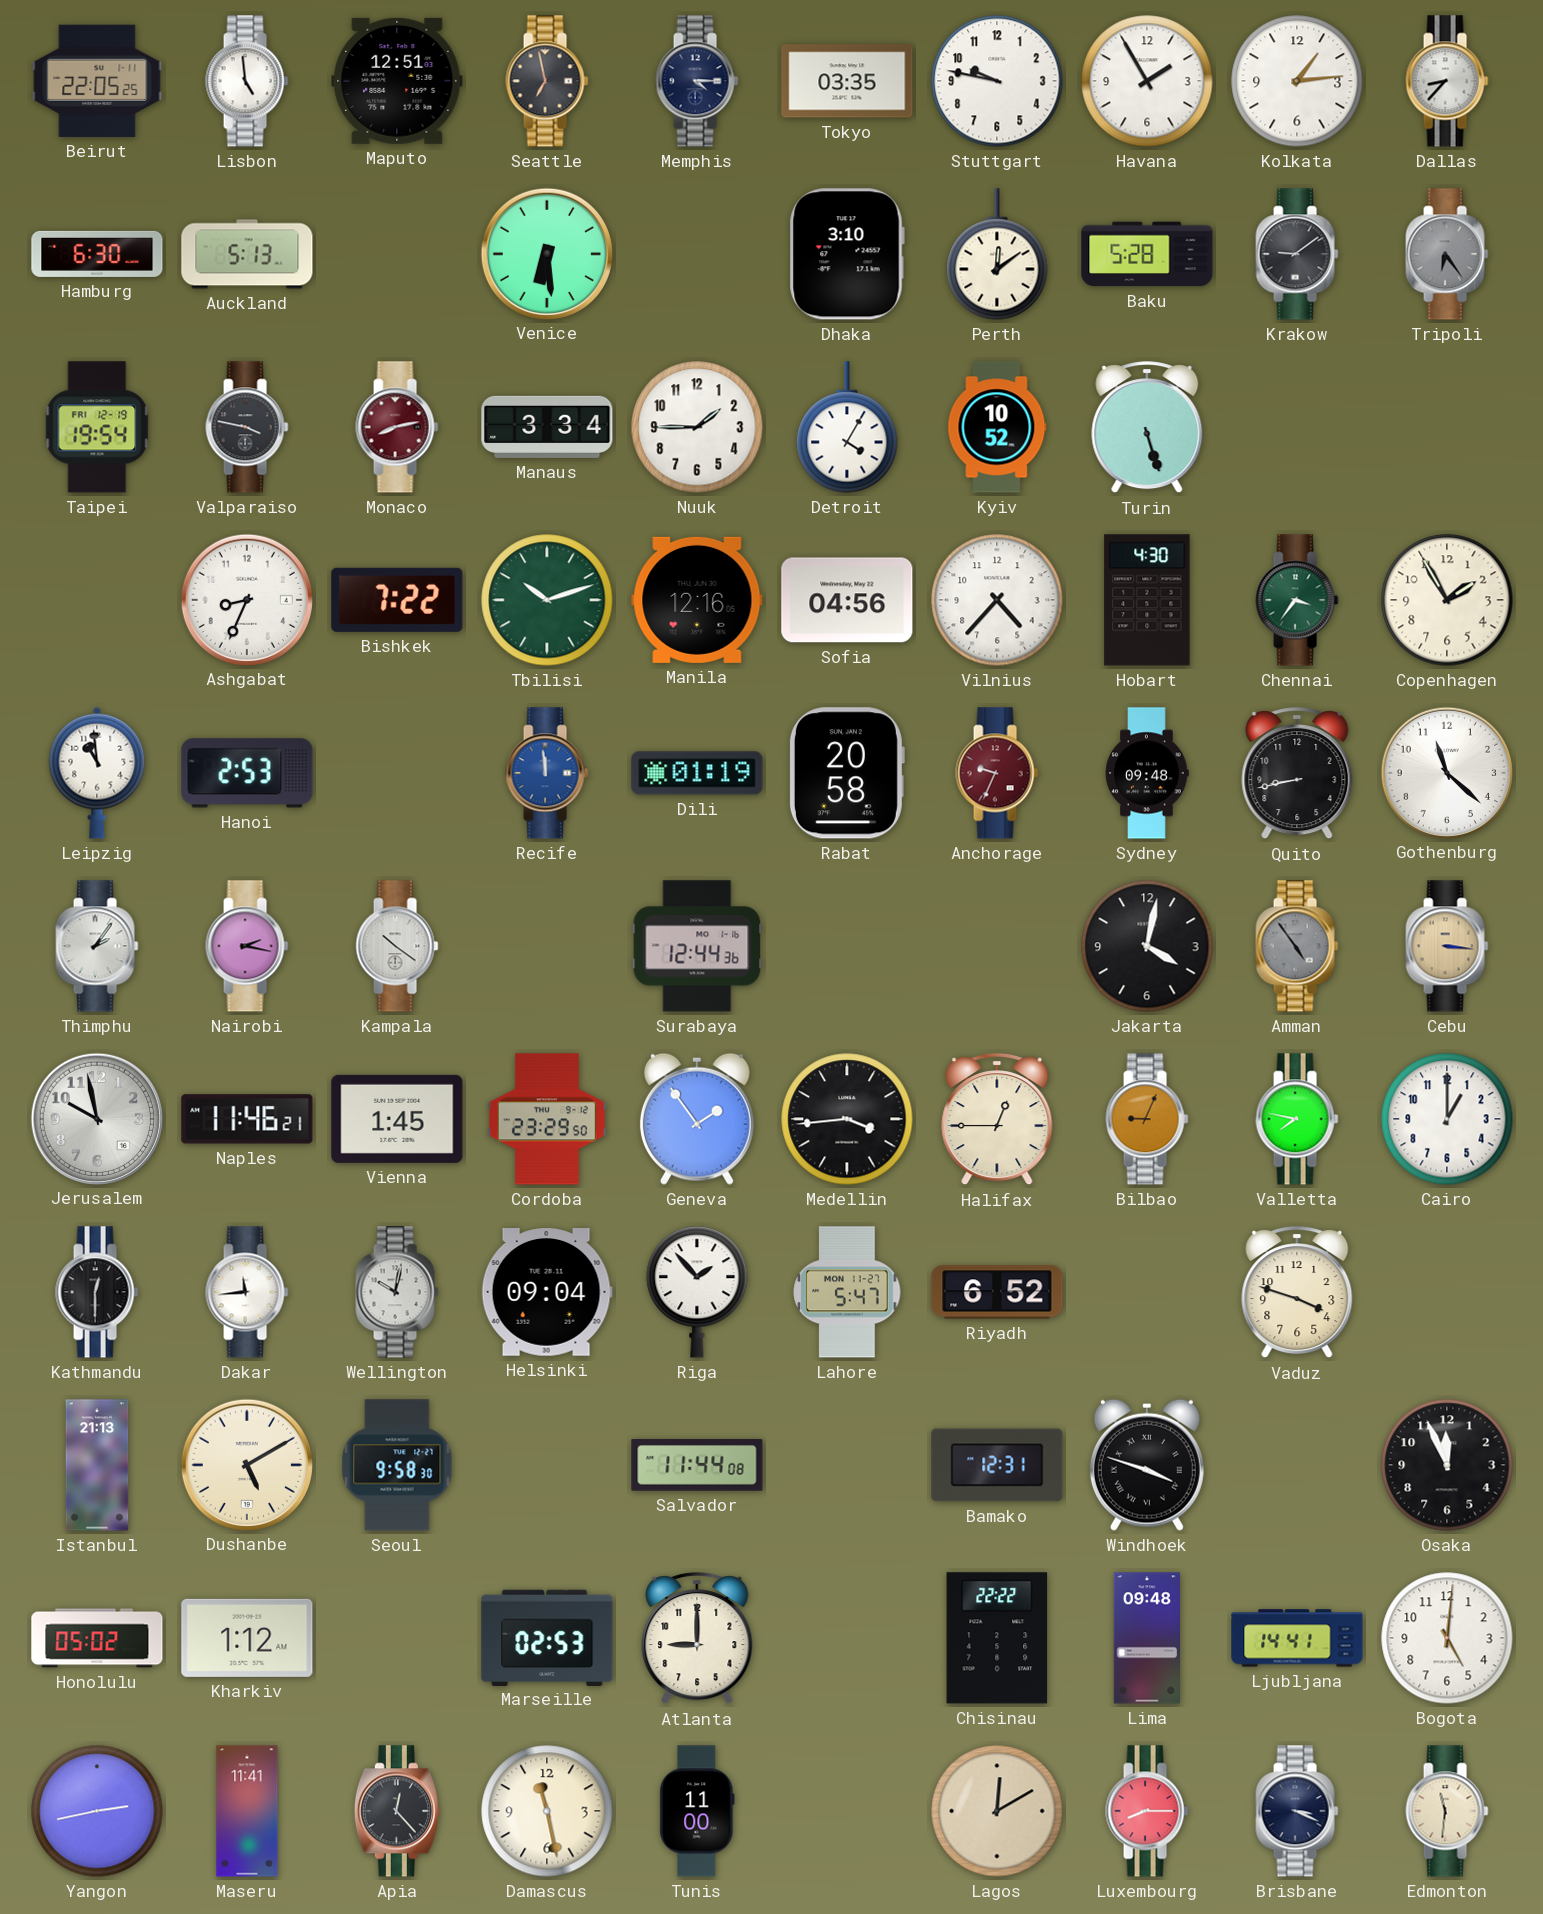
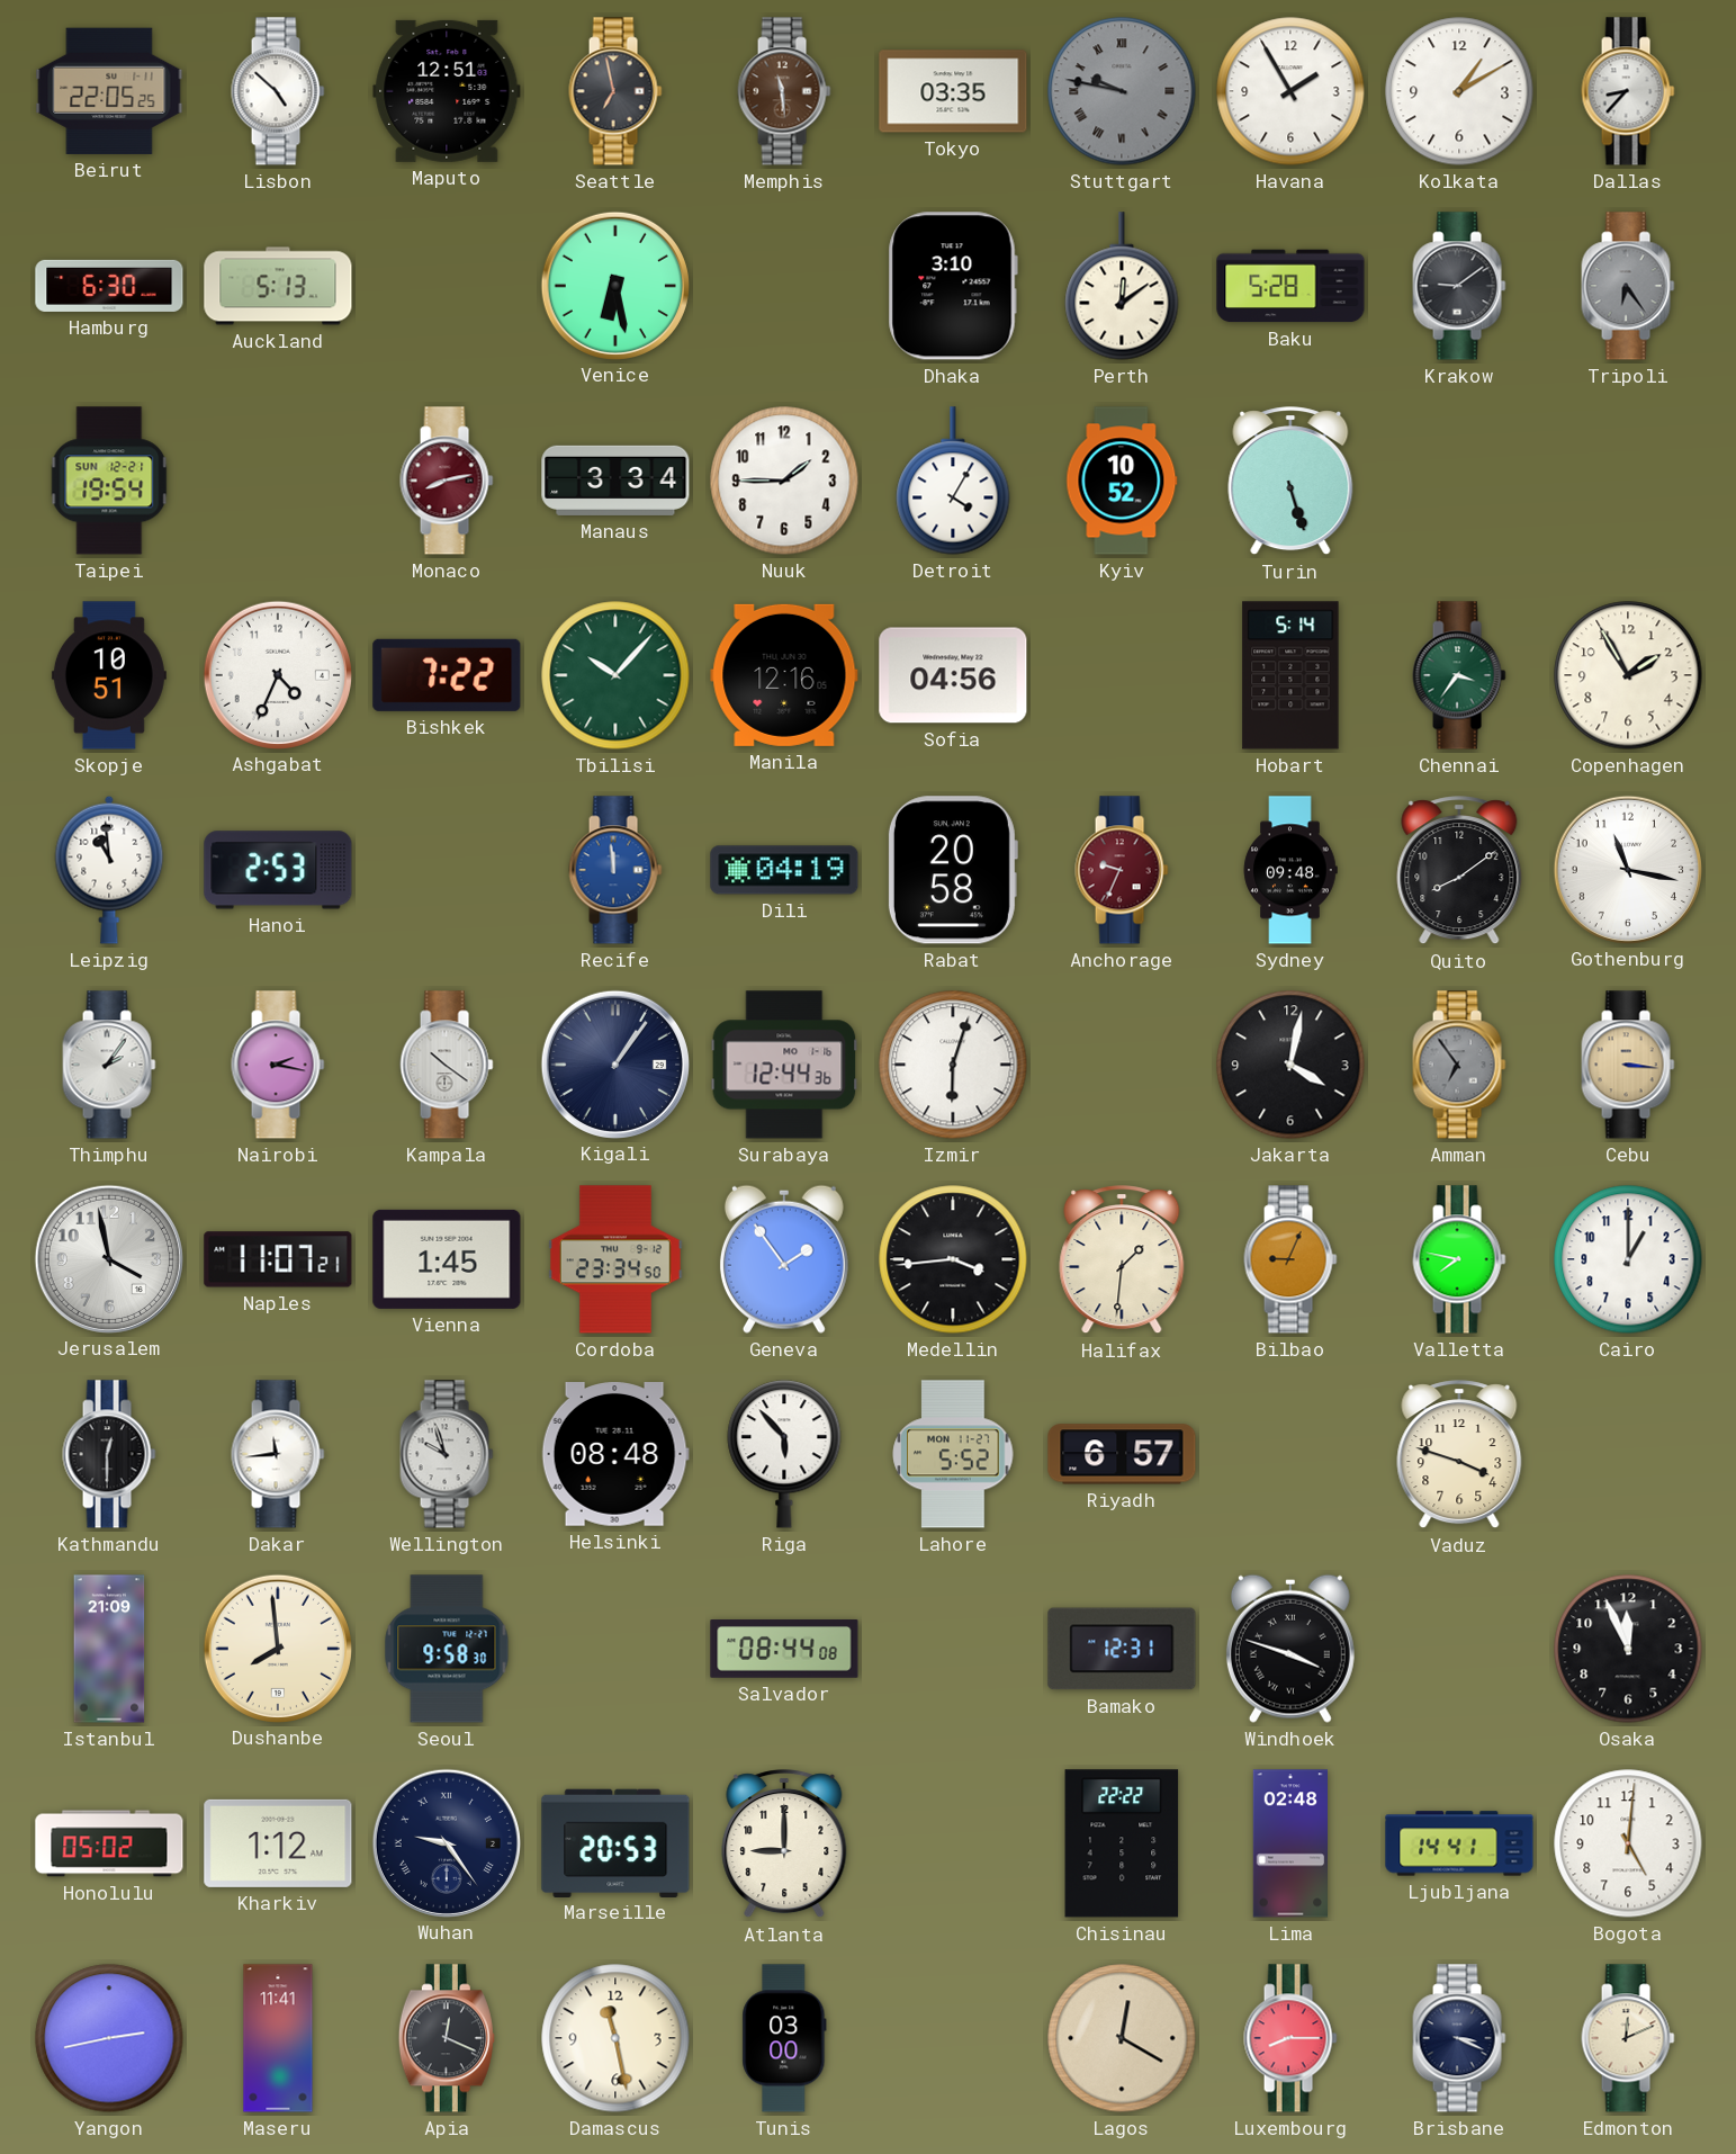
Lisbon: 4:59 -> 4:52
Memphis: 4:15 -> 11:29
Memphis dial: navy -> brown
Stuttgart dial: white -> grey
Stuttgart numerals: Arabic -> Roman
Kolkata: 1:14 -> 1:10
Venice: 6:29 -> 6:28
Taipei date: FRI 12-19 -> SUN 12-21
Valparaiso: 3:47 -> none
Skopje: none -> 10:51
Ashgabat: 8:34 -> 4:34
Tbilisi: 10:12 -> 10:07
Vilnius: 4:37 -> none
Hobart: 4:30 -> 5:14
Dili: 01:19 -> 04:19
Quito: 8:43 -> 8:09
Gothenburg: 11:22 -> 11:17
Kigali: none -> 1:06
Izmir: none -> 6:03
Amman: 4:54 -> 6:54
Jerusalem: 9:58 -> 3:58
Naples: 11:46 -> 11:07
Cordoba: 23:29 -> 23:34
Halifax: 12:45 -> 1:31
Wellington: 10:02 -> 9:57
Helsinki: 09:04 -> 08:48
Riga: 1:53 -> 5:53
Lahore: 5:47 -> 5:52
Riyadh: 6:52 -> 6:57
Istanbul: 21:13 -> 21:09
Dushanbe: 5:10 -> 7:59
Salvador: 11:44 -> 08:44
Wuhan: none -> 9:24
Marseille: 02:53 -> 20:53
Lima: 09:48 -> 02:48
Apia: 12:23 -> 12:19
Tunis: 11:00 -> 03:00
Lagos: 12:10 -> 12:20
Edmonton: 11:31 -> 12:11
